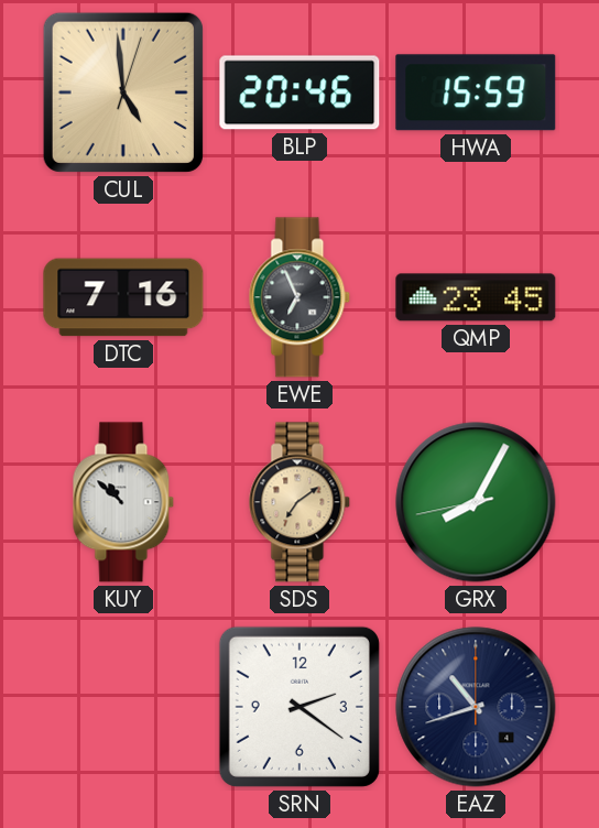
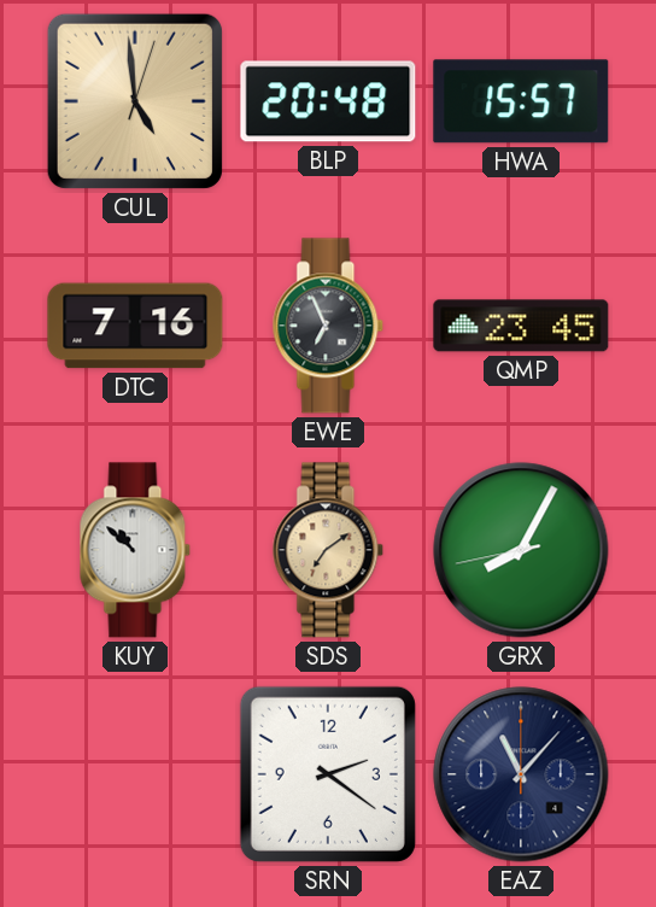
BLP: 20:46 -> 20:48
HWA: 15:59 -> 15:57
EAZ: 10:42 -> 11:07
